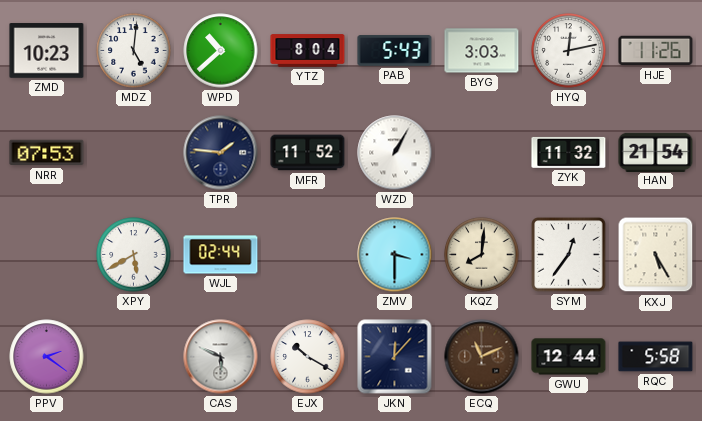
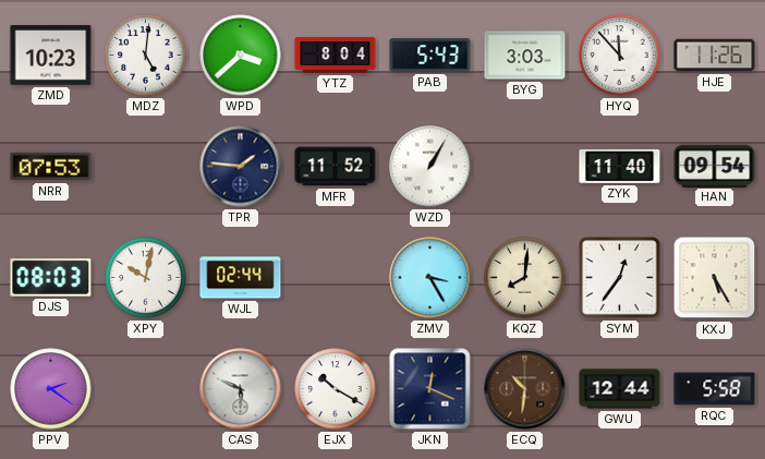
WPD: 10:38 -> 3:38
HYQ: 12:13 -> 11:53
ZYK: 11:32 -> 11:40
HAN: 21:54 -> 09:54
DJS: none -> 08:03
XPY: 5:40 -> 10:02
ZMV: 3:30 -> 3:25
JKN: 12:07 -> 12:19
ECQ: 11:11 -> 10:31
